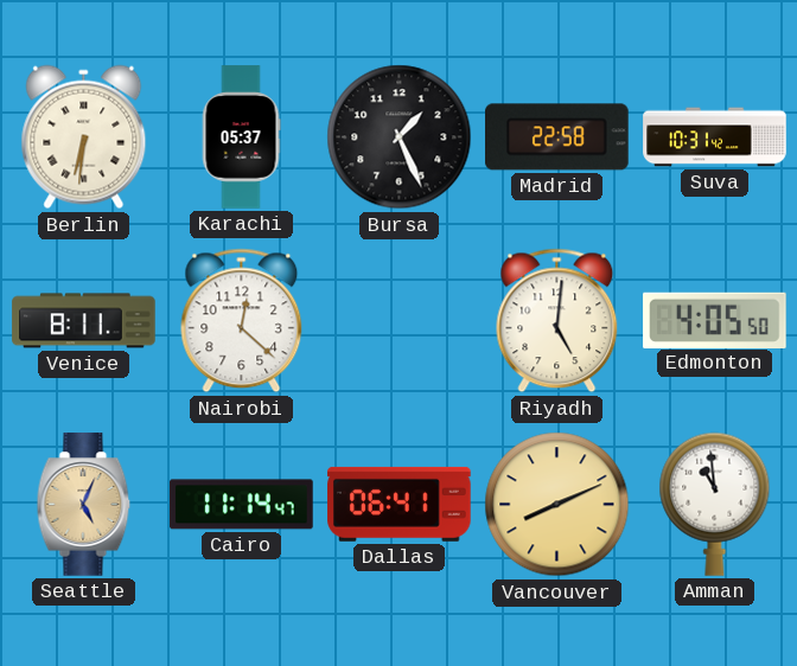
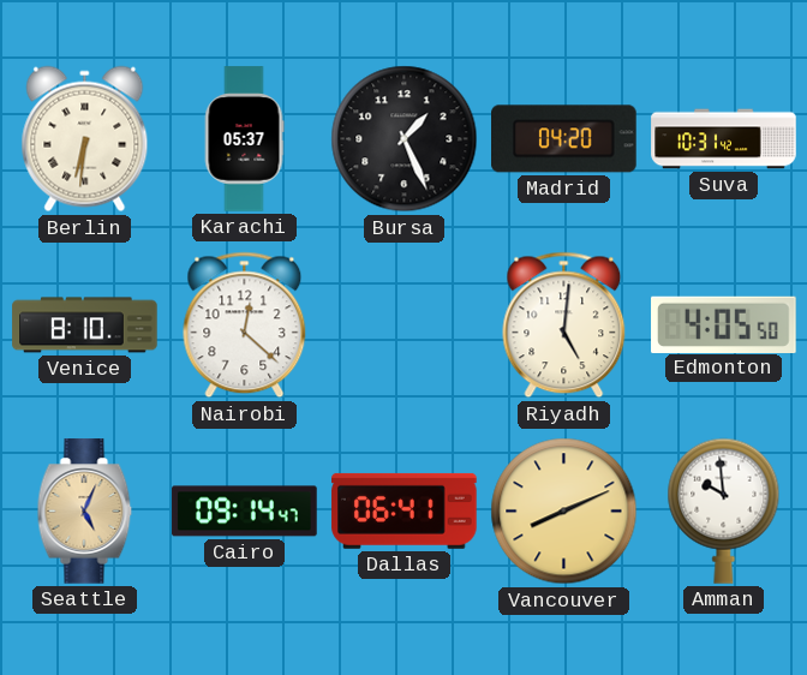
Madrid: 22:58 -> 04:20
Venice: 8:11 -> 8:10
Cairo: 11:14 -> 09:14
Amman: 10:59 -> 9:59
